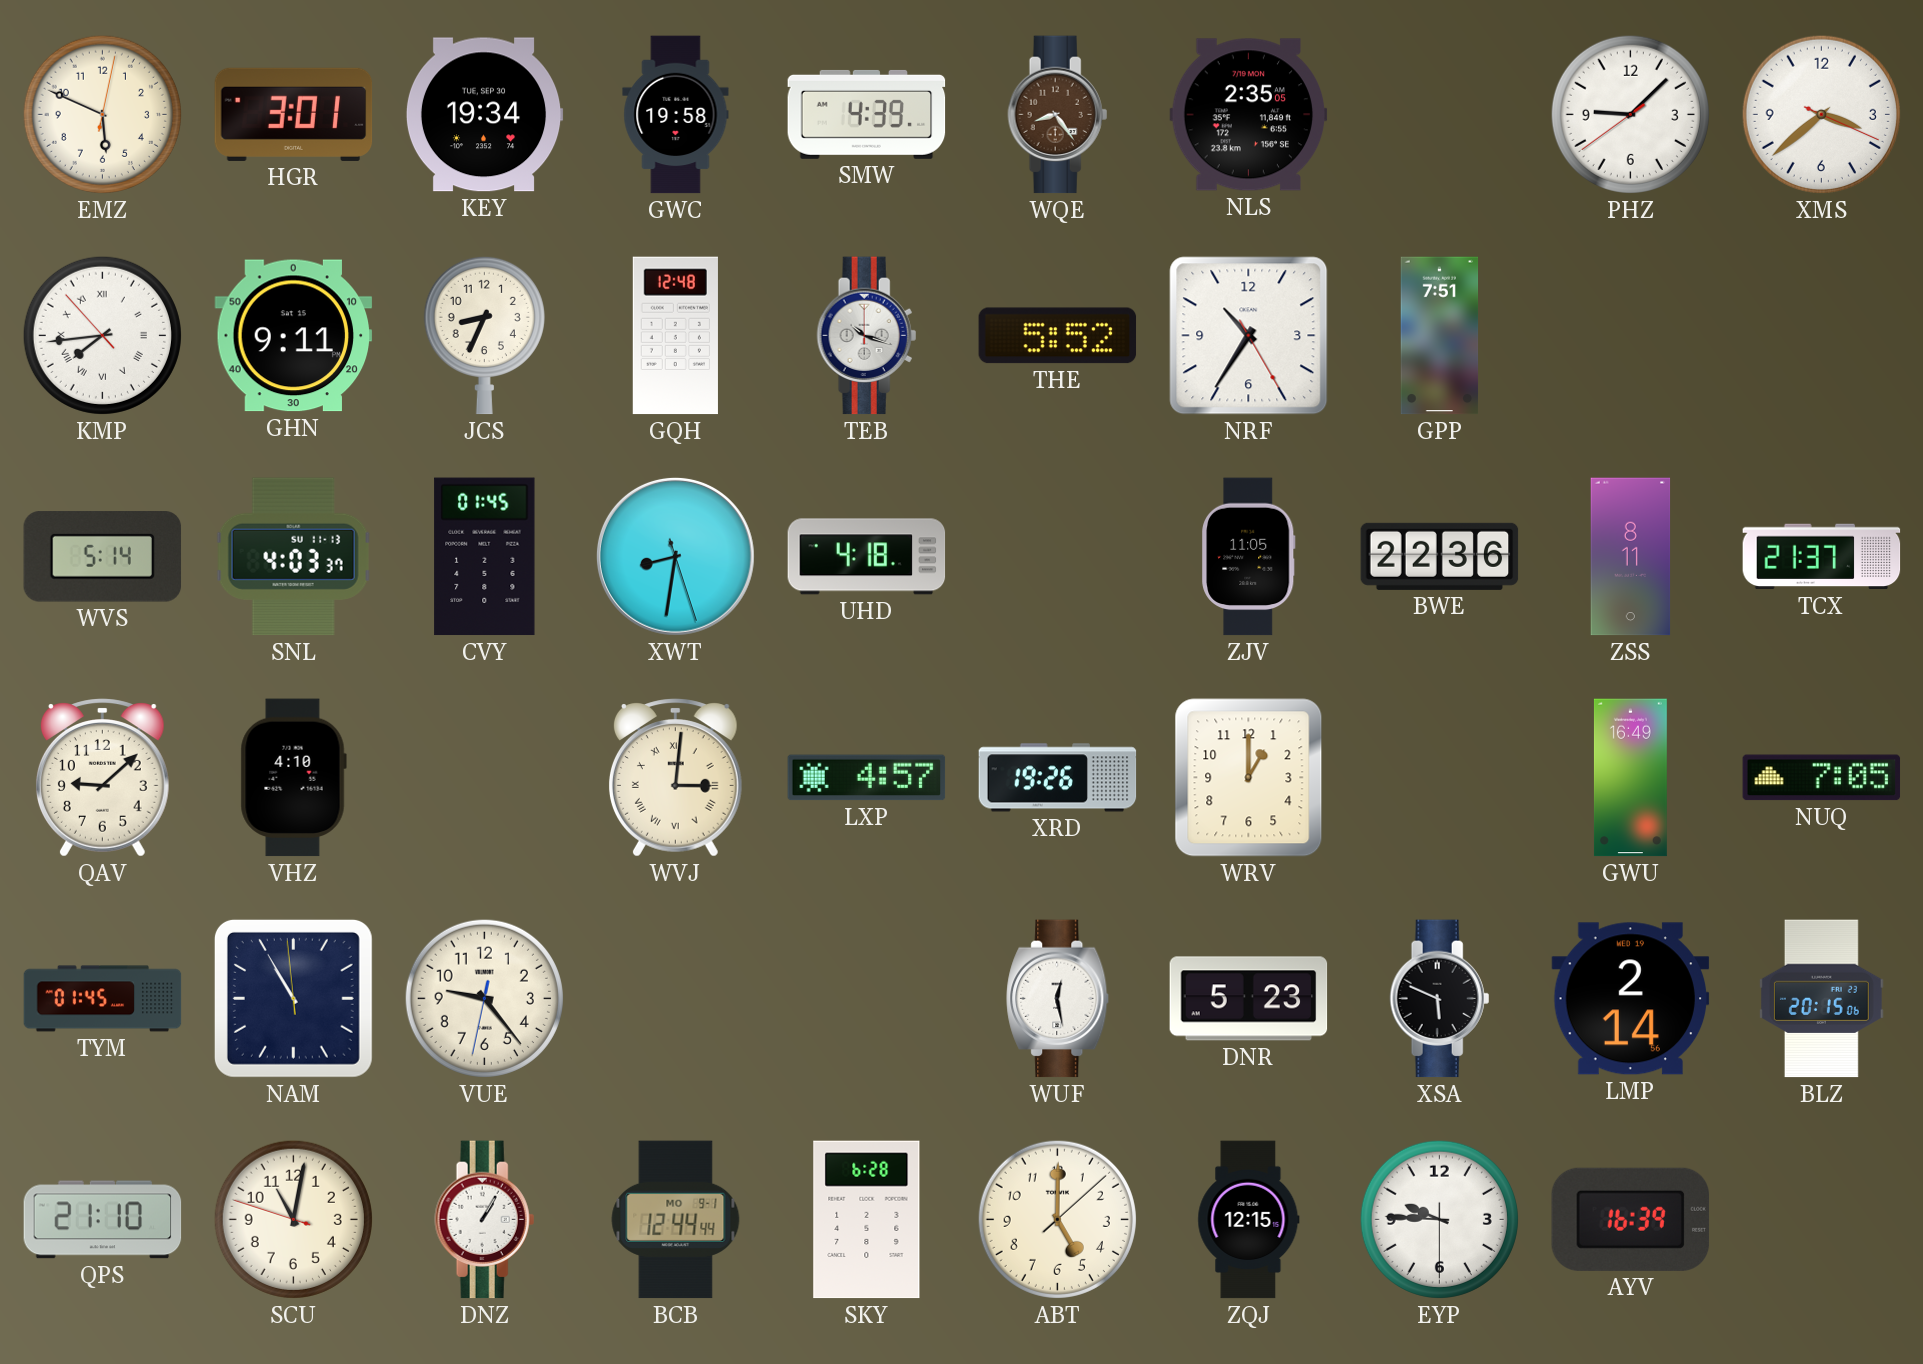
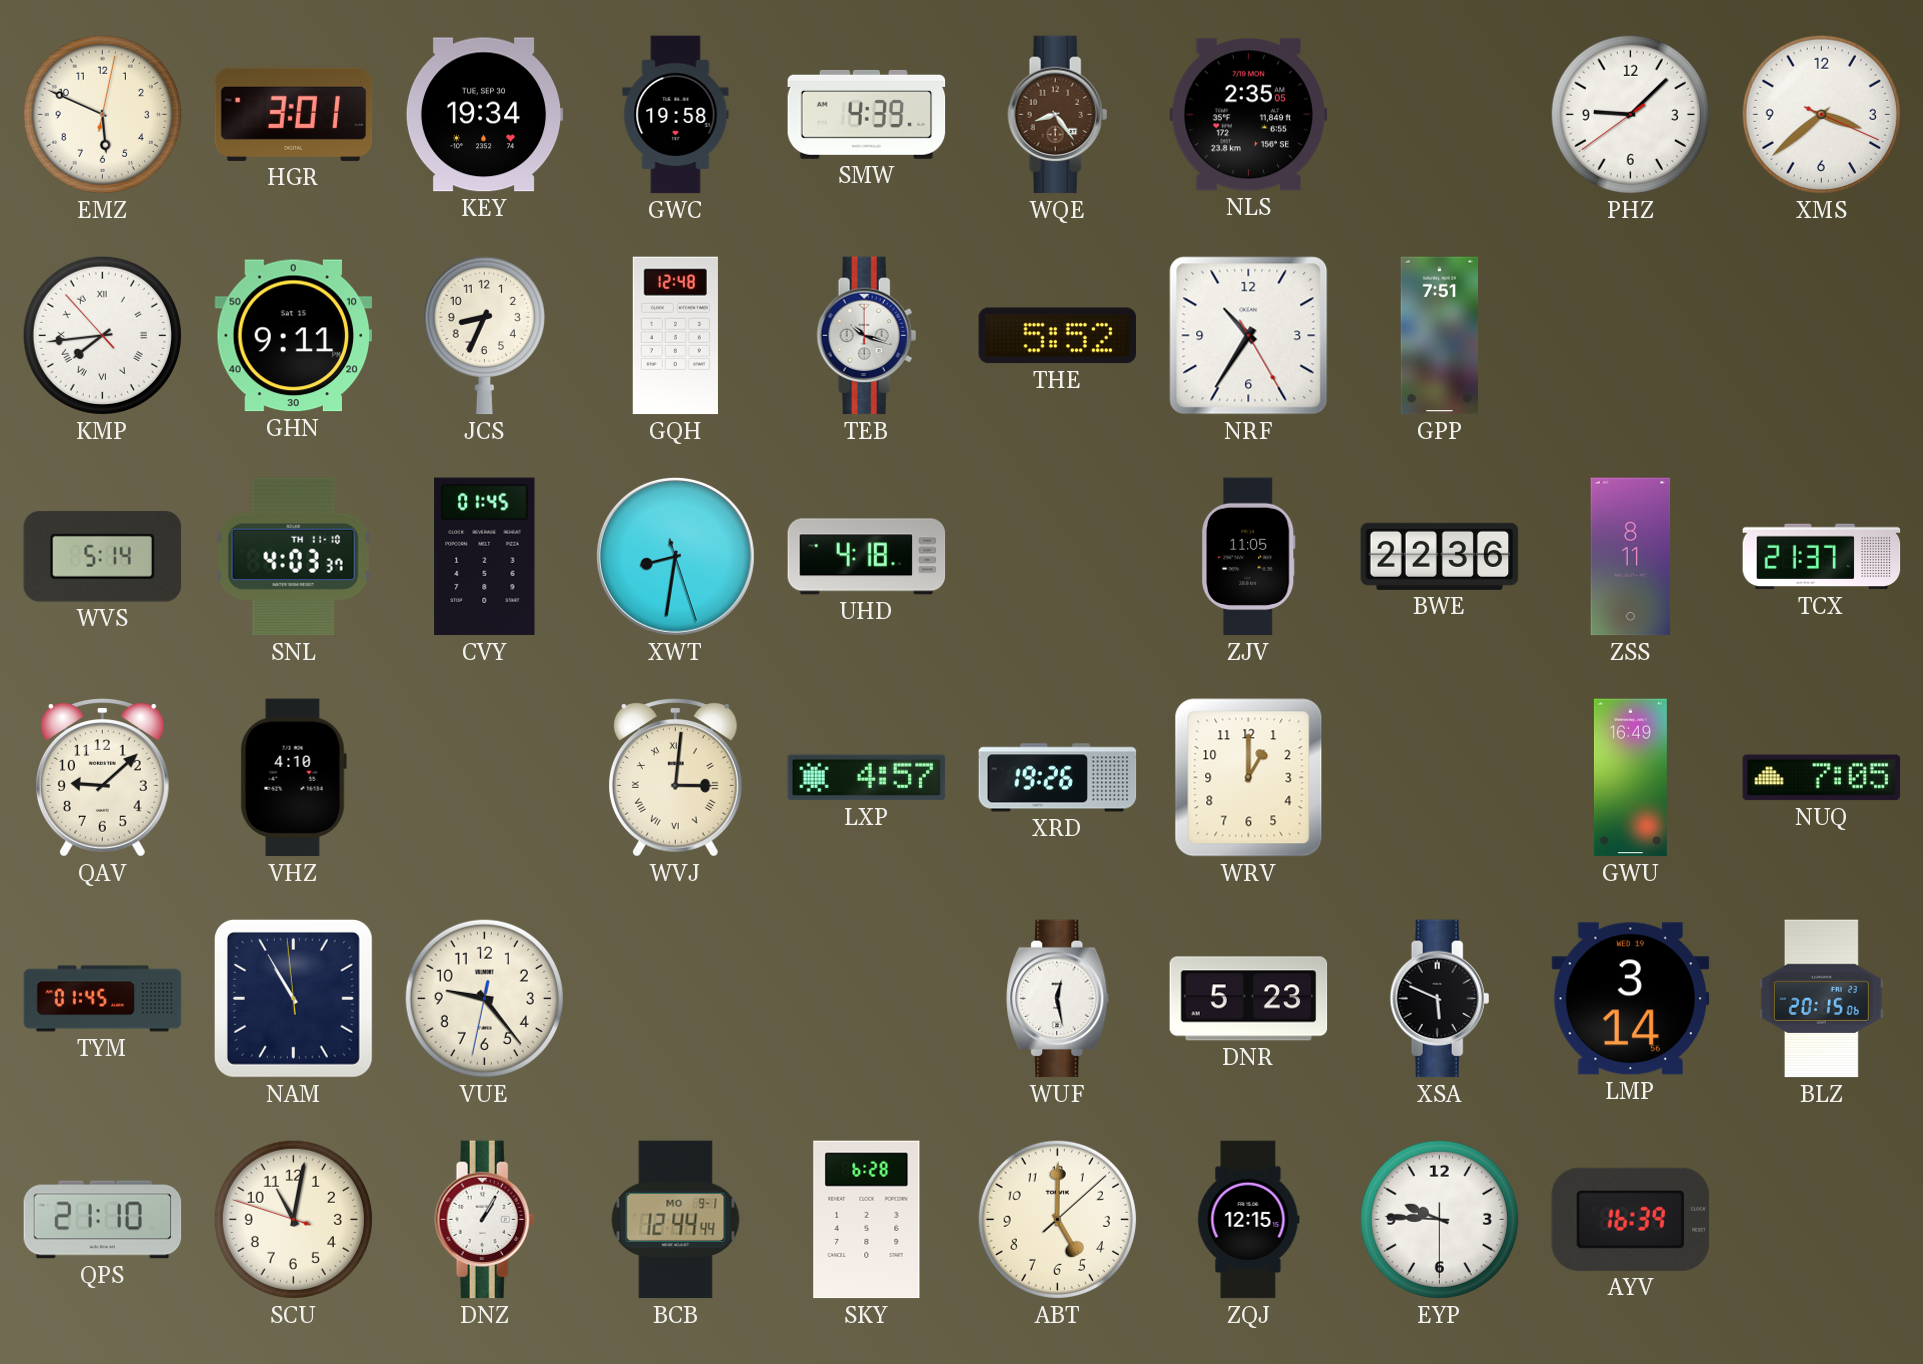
SNL date: SU 11-13 -> TH 11-10
LMP: 2:14 -> 3:14
